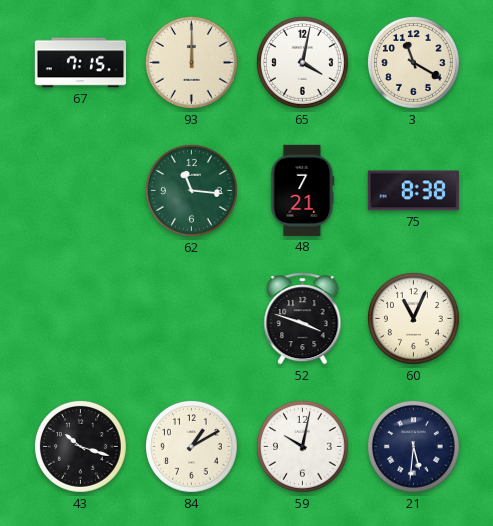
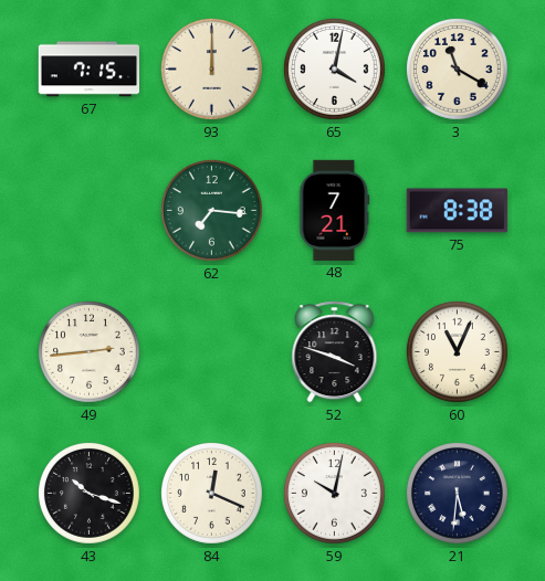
62: 11:16 -> 7:16
49: none -> 2:44
84: 1:10 -> 12:19
